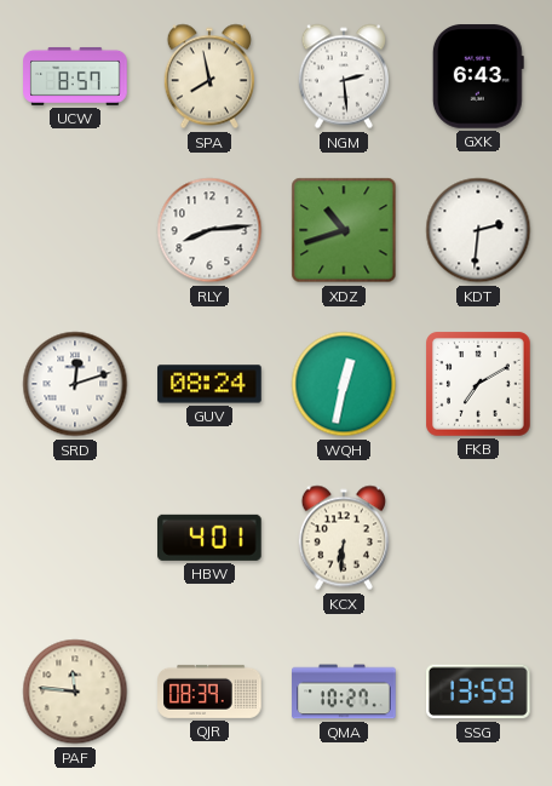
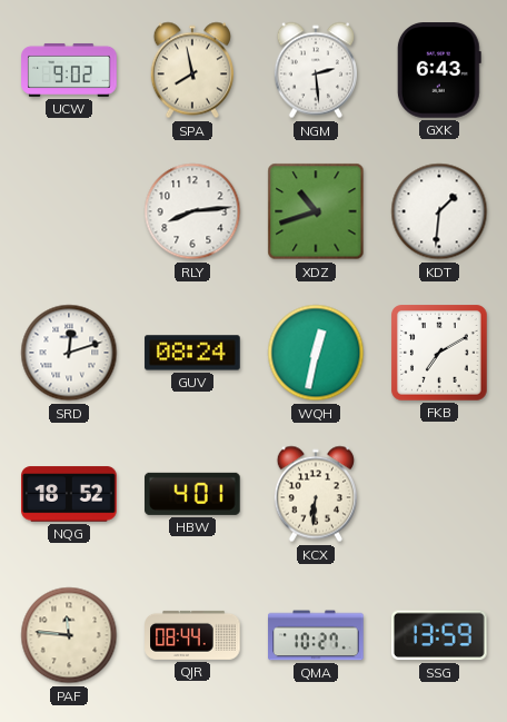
UCW: 8:57 -> 9:02
KDT: 2:31 -> 1:31
NQG: none -> 18:52
QJR: 08:39 -> 08:44
